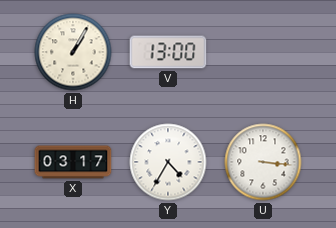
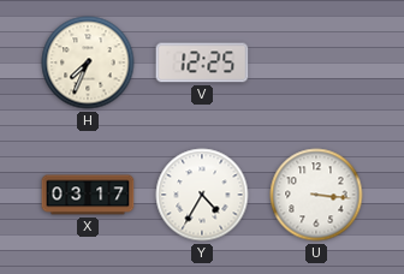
H: 1:05 -> 7:34
V: 13:00 -> 12:25
